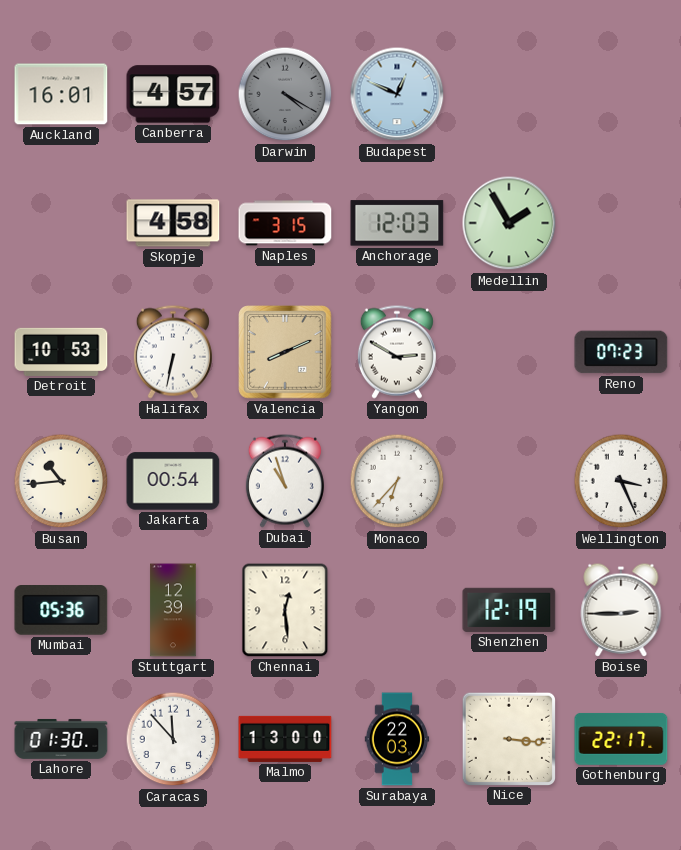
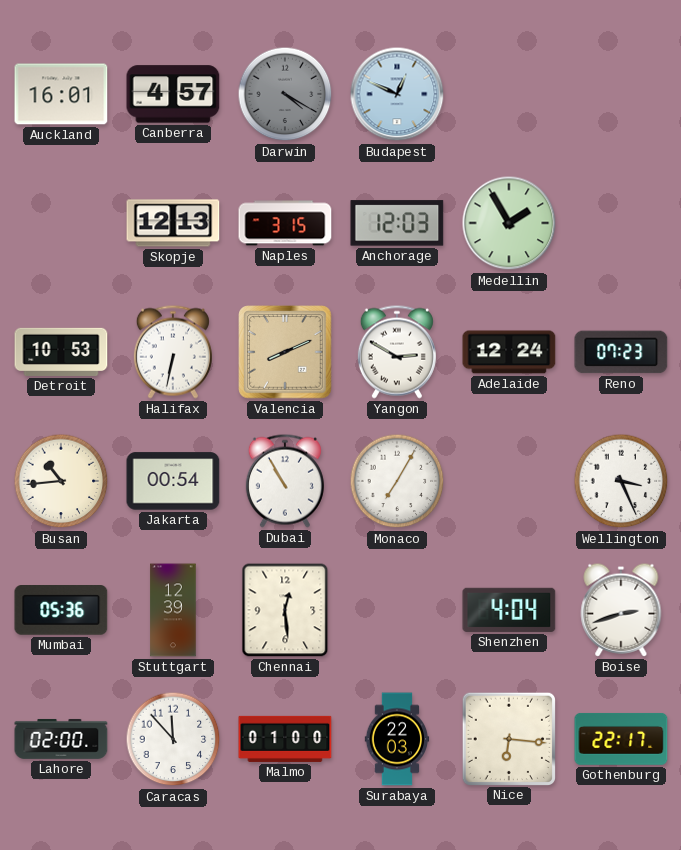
Skopje: 4:58 -> 12:13
Adelaide: none -> 12:24
Dubai: 10:57 -> 10:55
Monaco: 6:37 -> 7:05
Shenzhen: 12:19 -> 4:04
Boise: 2:45 -> 2:42
Lahore: 01:30 -> 02:00
Malmo: 13:00 -> 01:00
Nice: 3:16 -> 6:16
